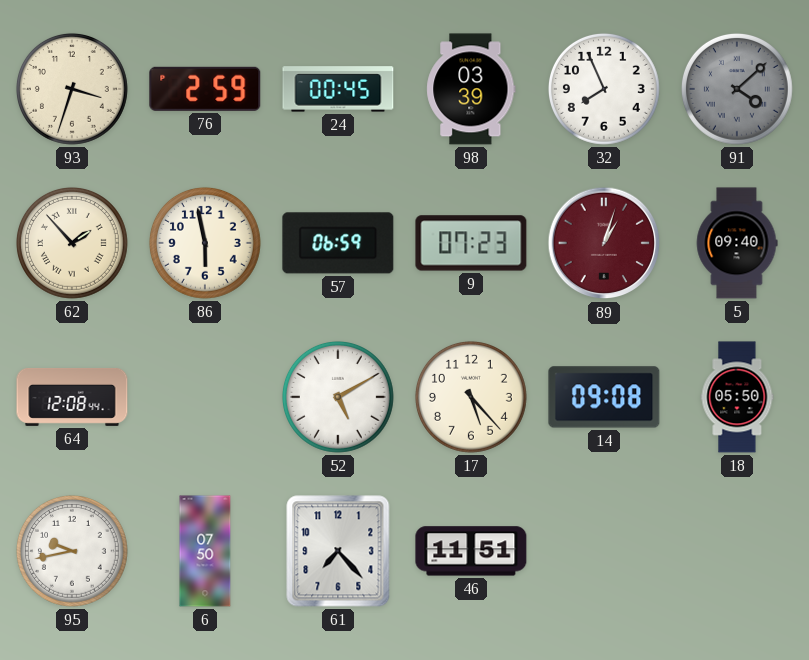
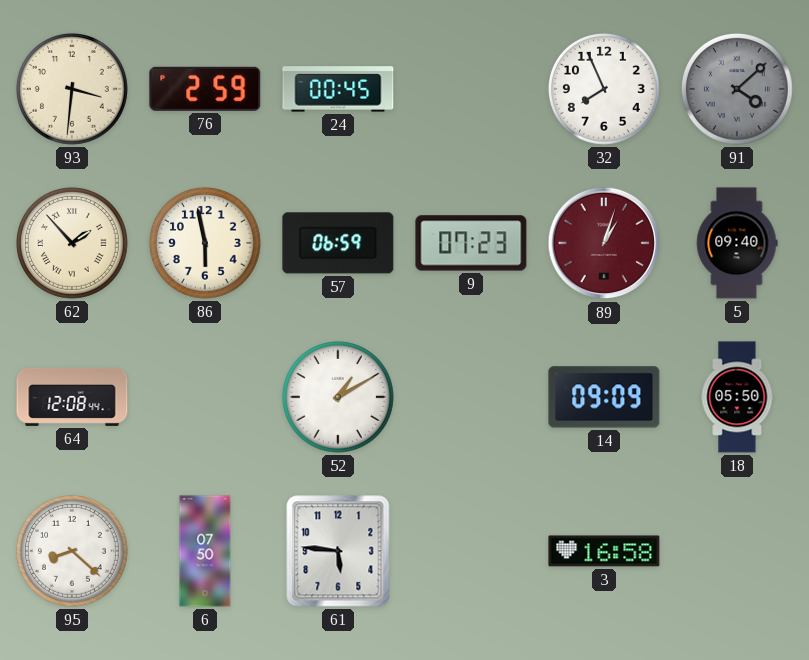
93: 3:33 -> 3:31
98: 03:39 -> none
52: 5:10 -> 1:10
17: 5:23 -> none
14: 09:08 -> 09:09
95: 9:43 -> 8:22
61: 7:23 -> 5:46
46: 11:51 -> none
3: none -> 16:58
